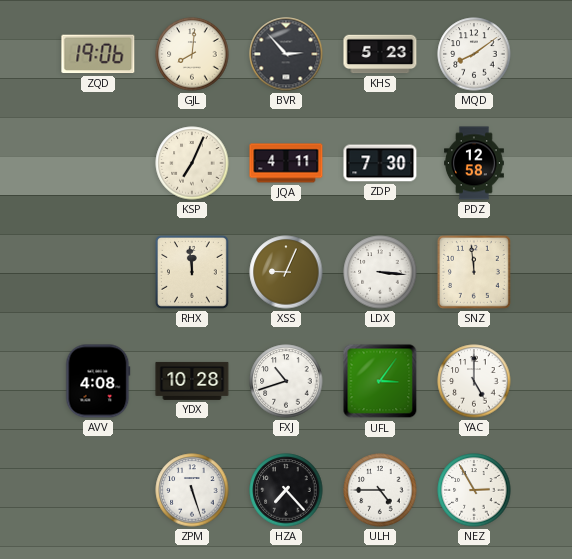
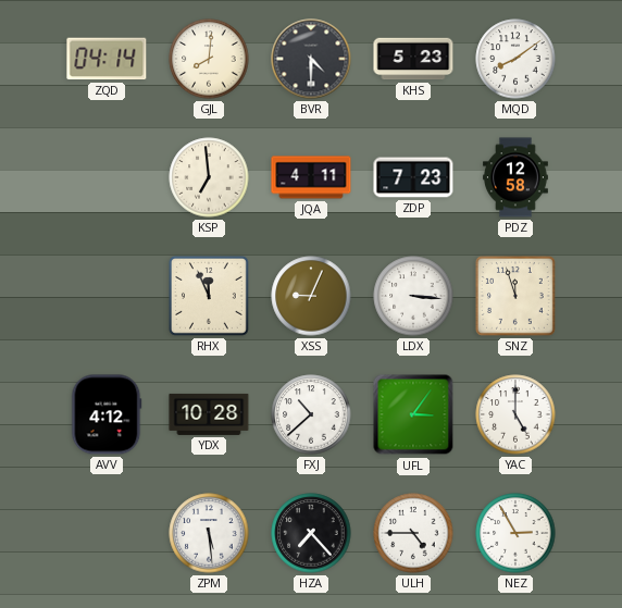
ZQD: 19:06 -> 04:14
BVR: 2:53 -> 4:30
KSP: 7:04 -> 6:59
ZDP: 7:30 -> 7:23
RHX: 11:59 -> 11:56
SNZ: 11:59 -> 11:57
AVV: 4:08 -> 4:12
FXJ: 10:42 -> 10:38
ZPM: 5:27 -> 5:29
